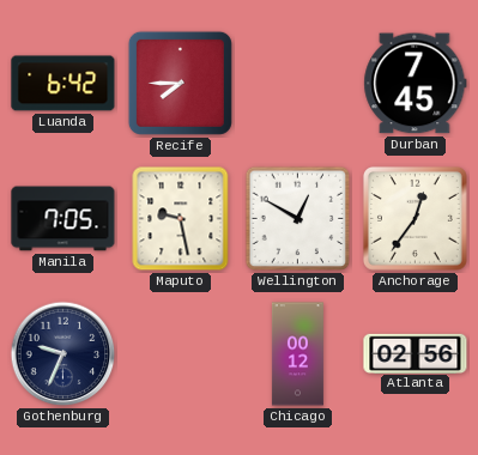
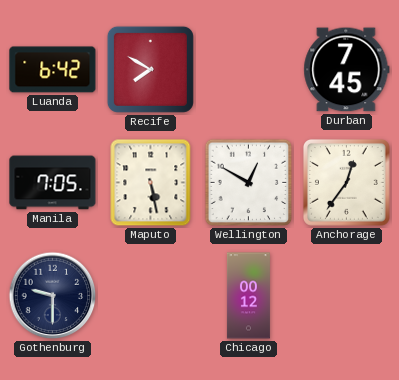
Recife: 7:45 -> 7:50
Maputo: 9:28 -> 5:28
Gothenburg: 9:34 -> 9:30
Atlanta: 02:56 -> none
